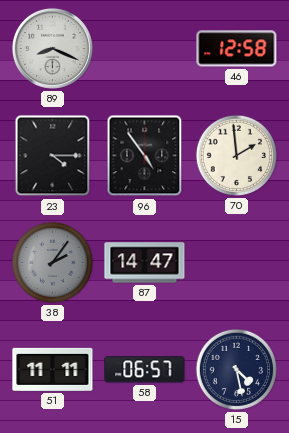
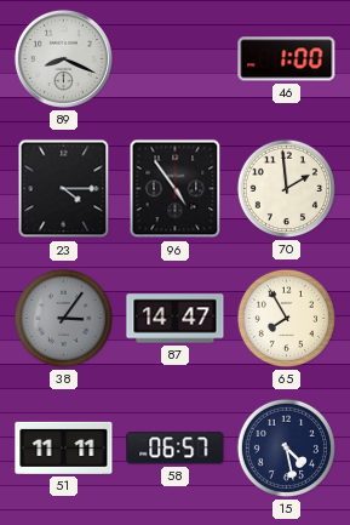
46: 12:58 -> 1:00
38: 2:06 -> 3:06
65: none -> 7:55
